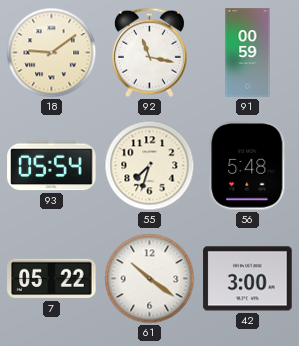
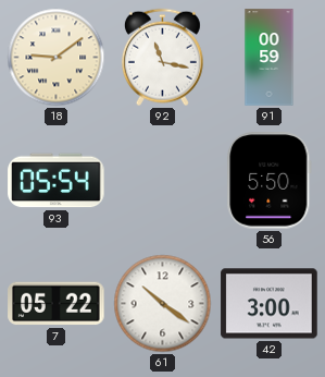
55: 7:33 -> none
56: 5:48 -> 5:50
